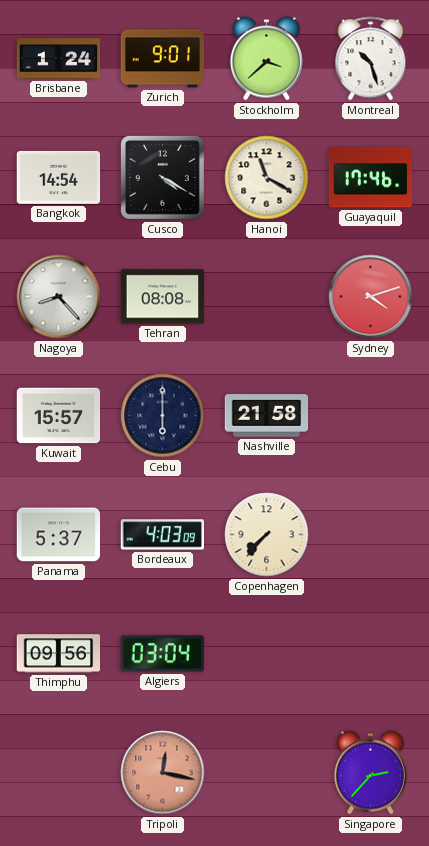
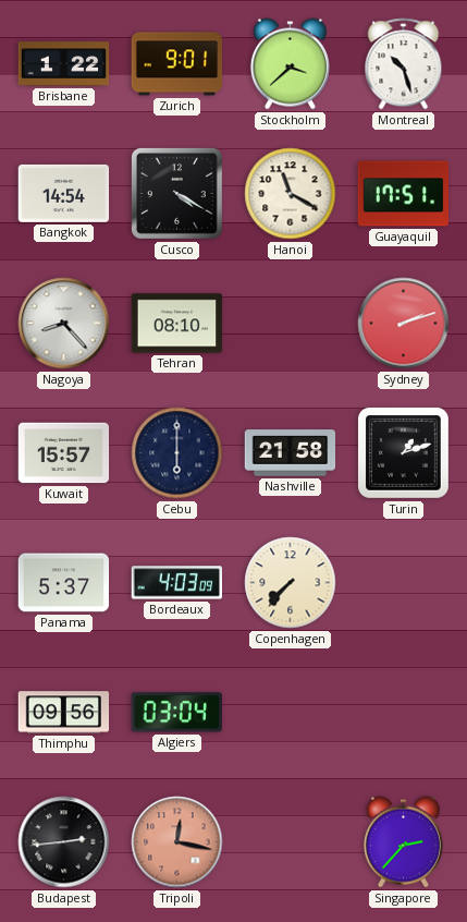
Brisbane: 1:24 -> 1:22
Guayaquil: 17:46 -> 17:51
Tehran: 08:08 -> 08:10
Sydney: 4:12 -> 2:12
Turin: none -> 1:12
Budapest: none -> 2:44
